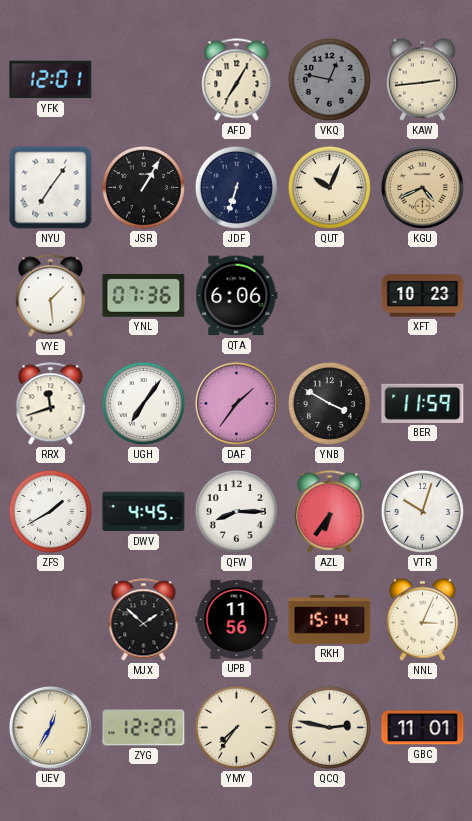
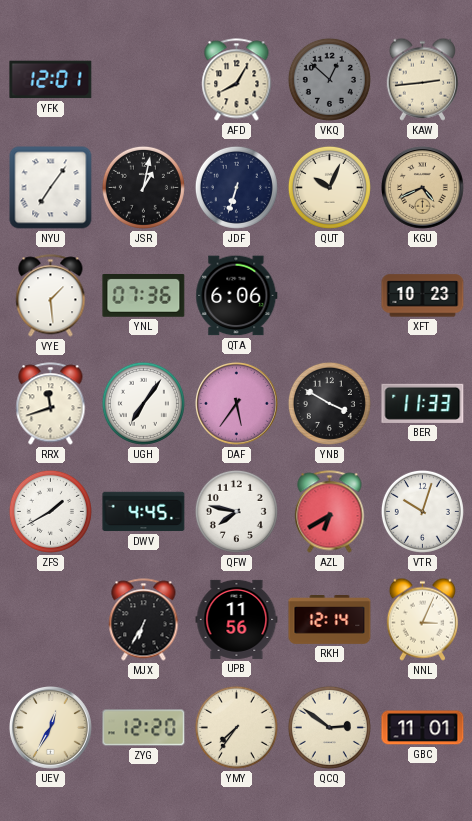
AFD: 7:05 -> 8:05
VKQ: 12:47 -> 12:52
JSR: 1:05 -> 1:02
DAF: 1:36 -> 5:36
BER: 11:59 -> 11:33
QFW: 8:15 -> 7:47
AZL: 6:36 -> 6:40
MJX: 1:52 -> 6:35
RKH: 15:14 -> 12:14
QCQ: 2:47 -> 2:51
